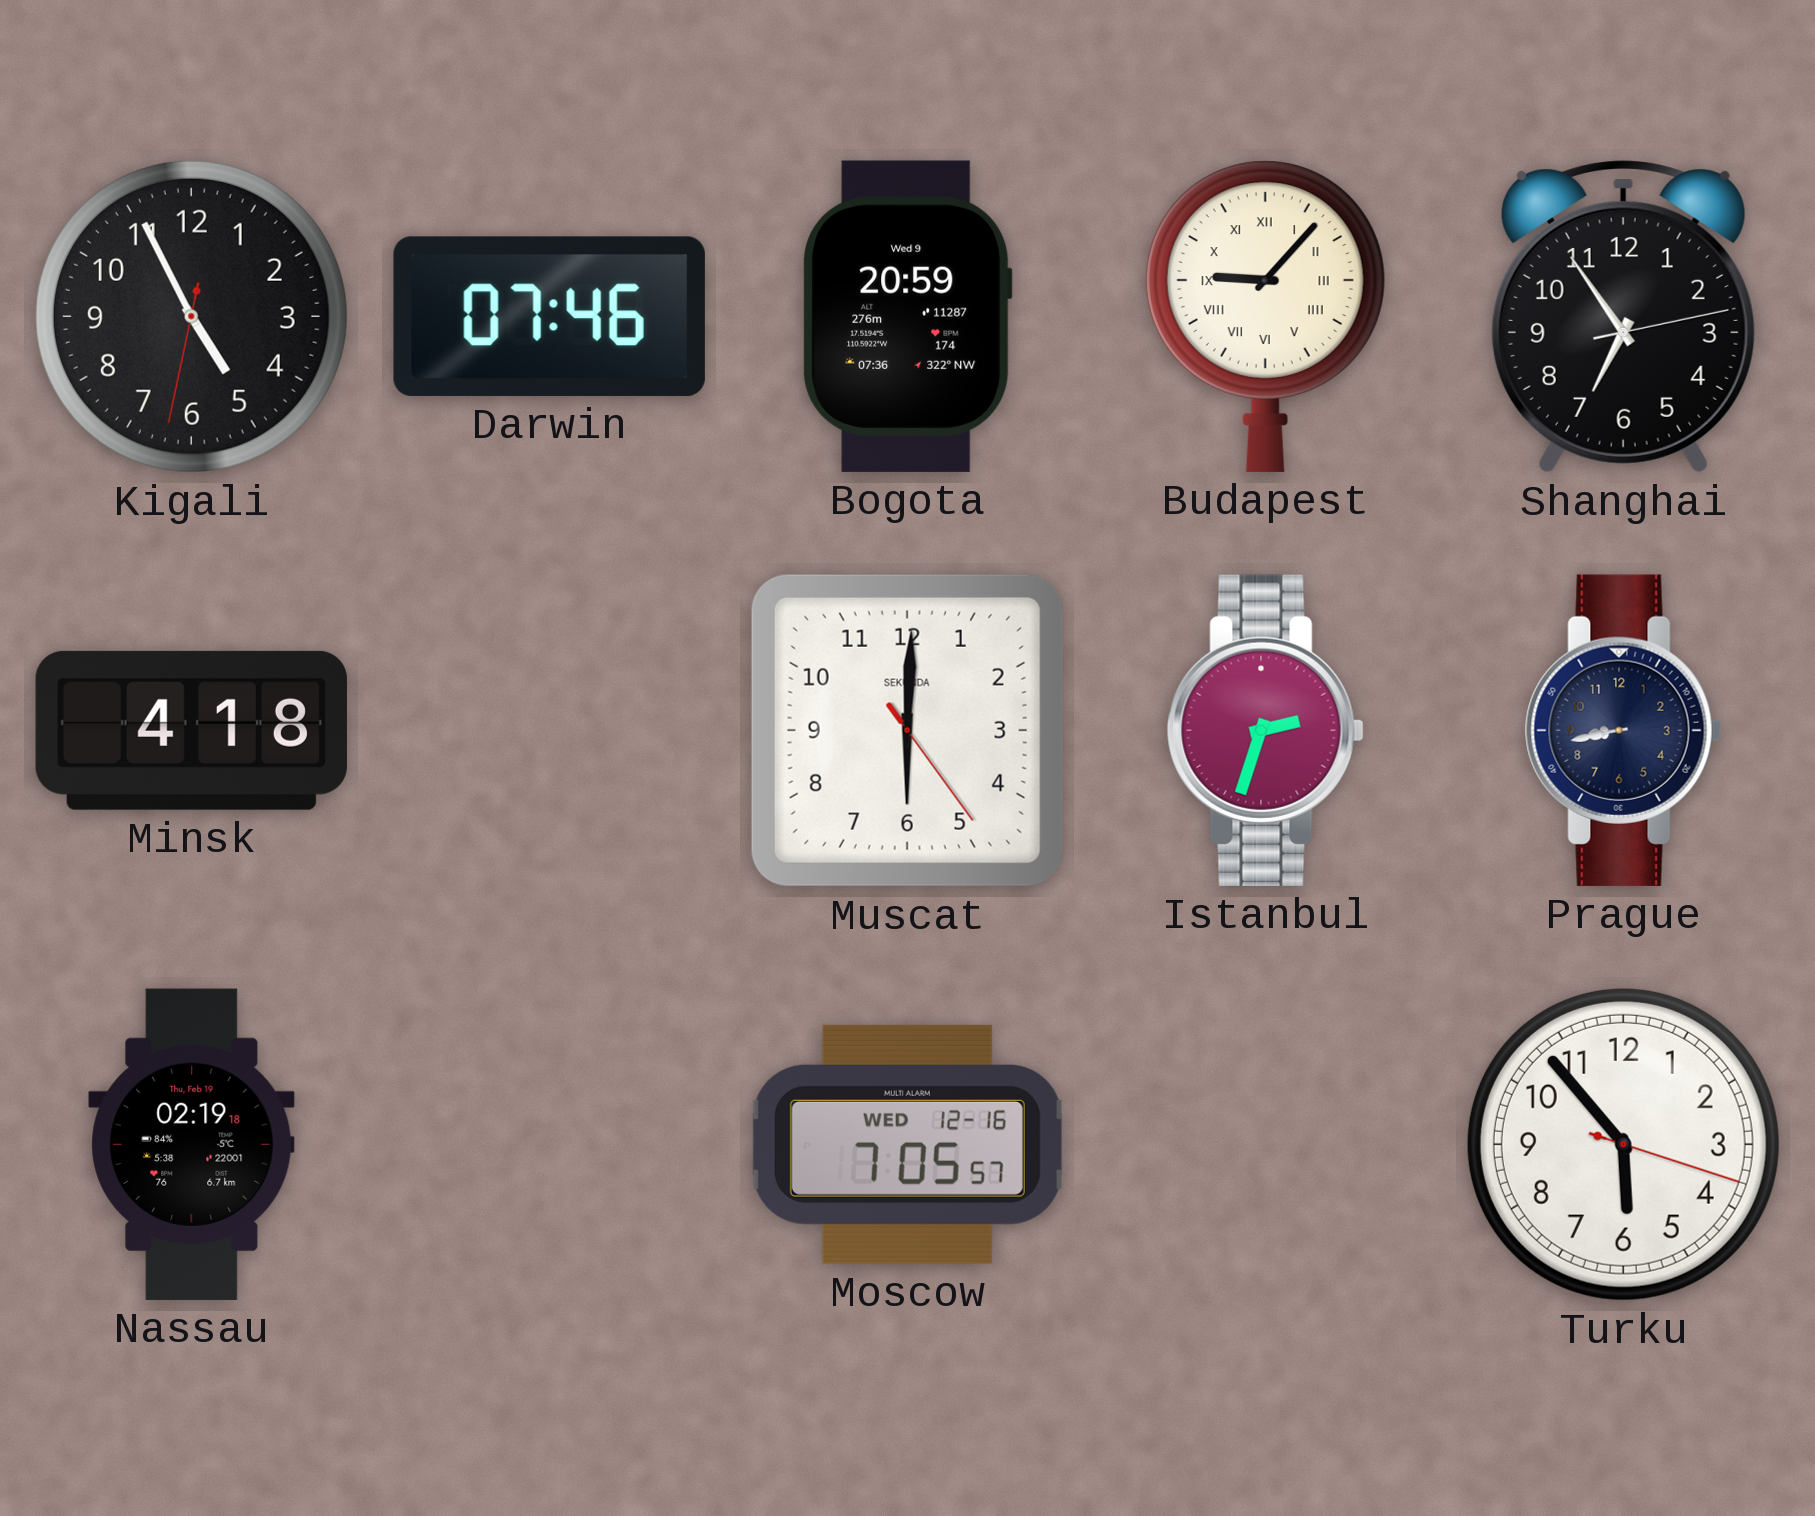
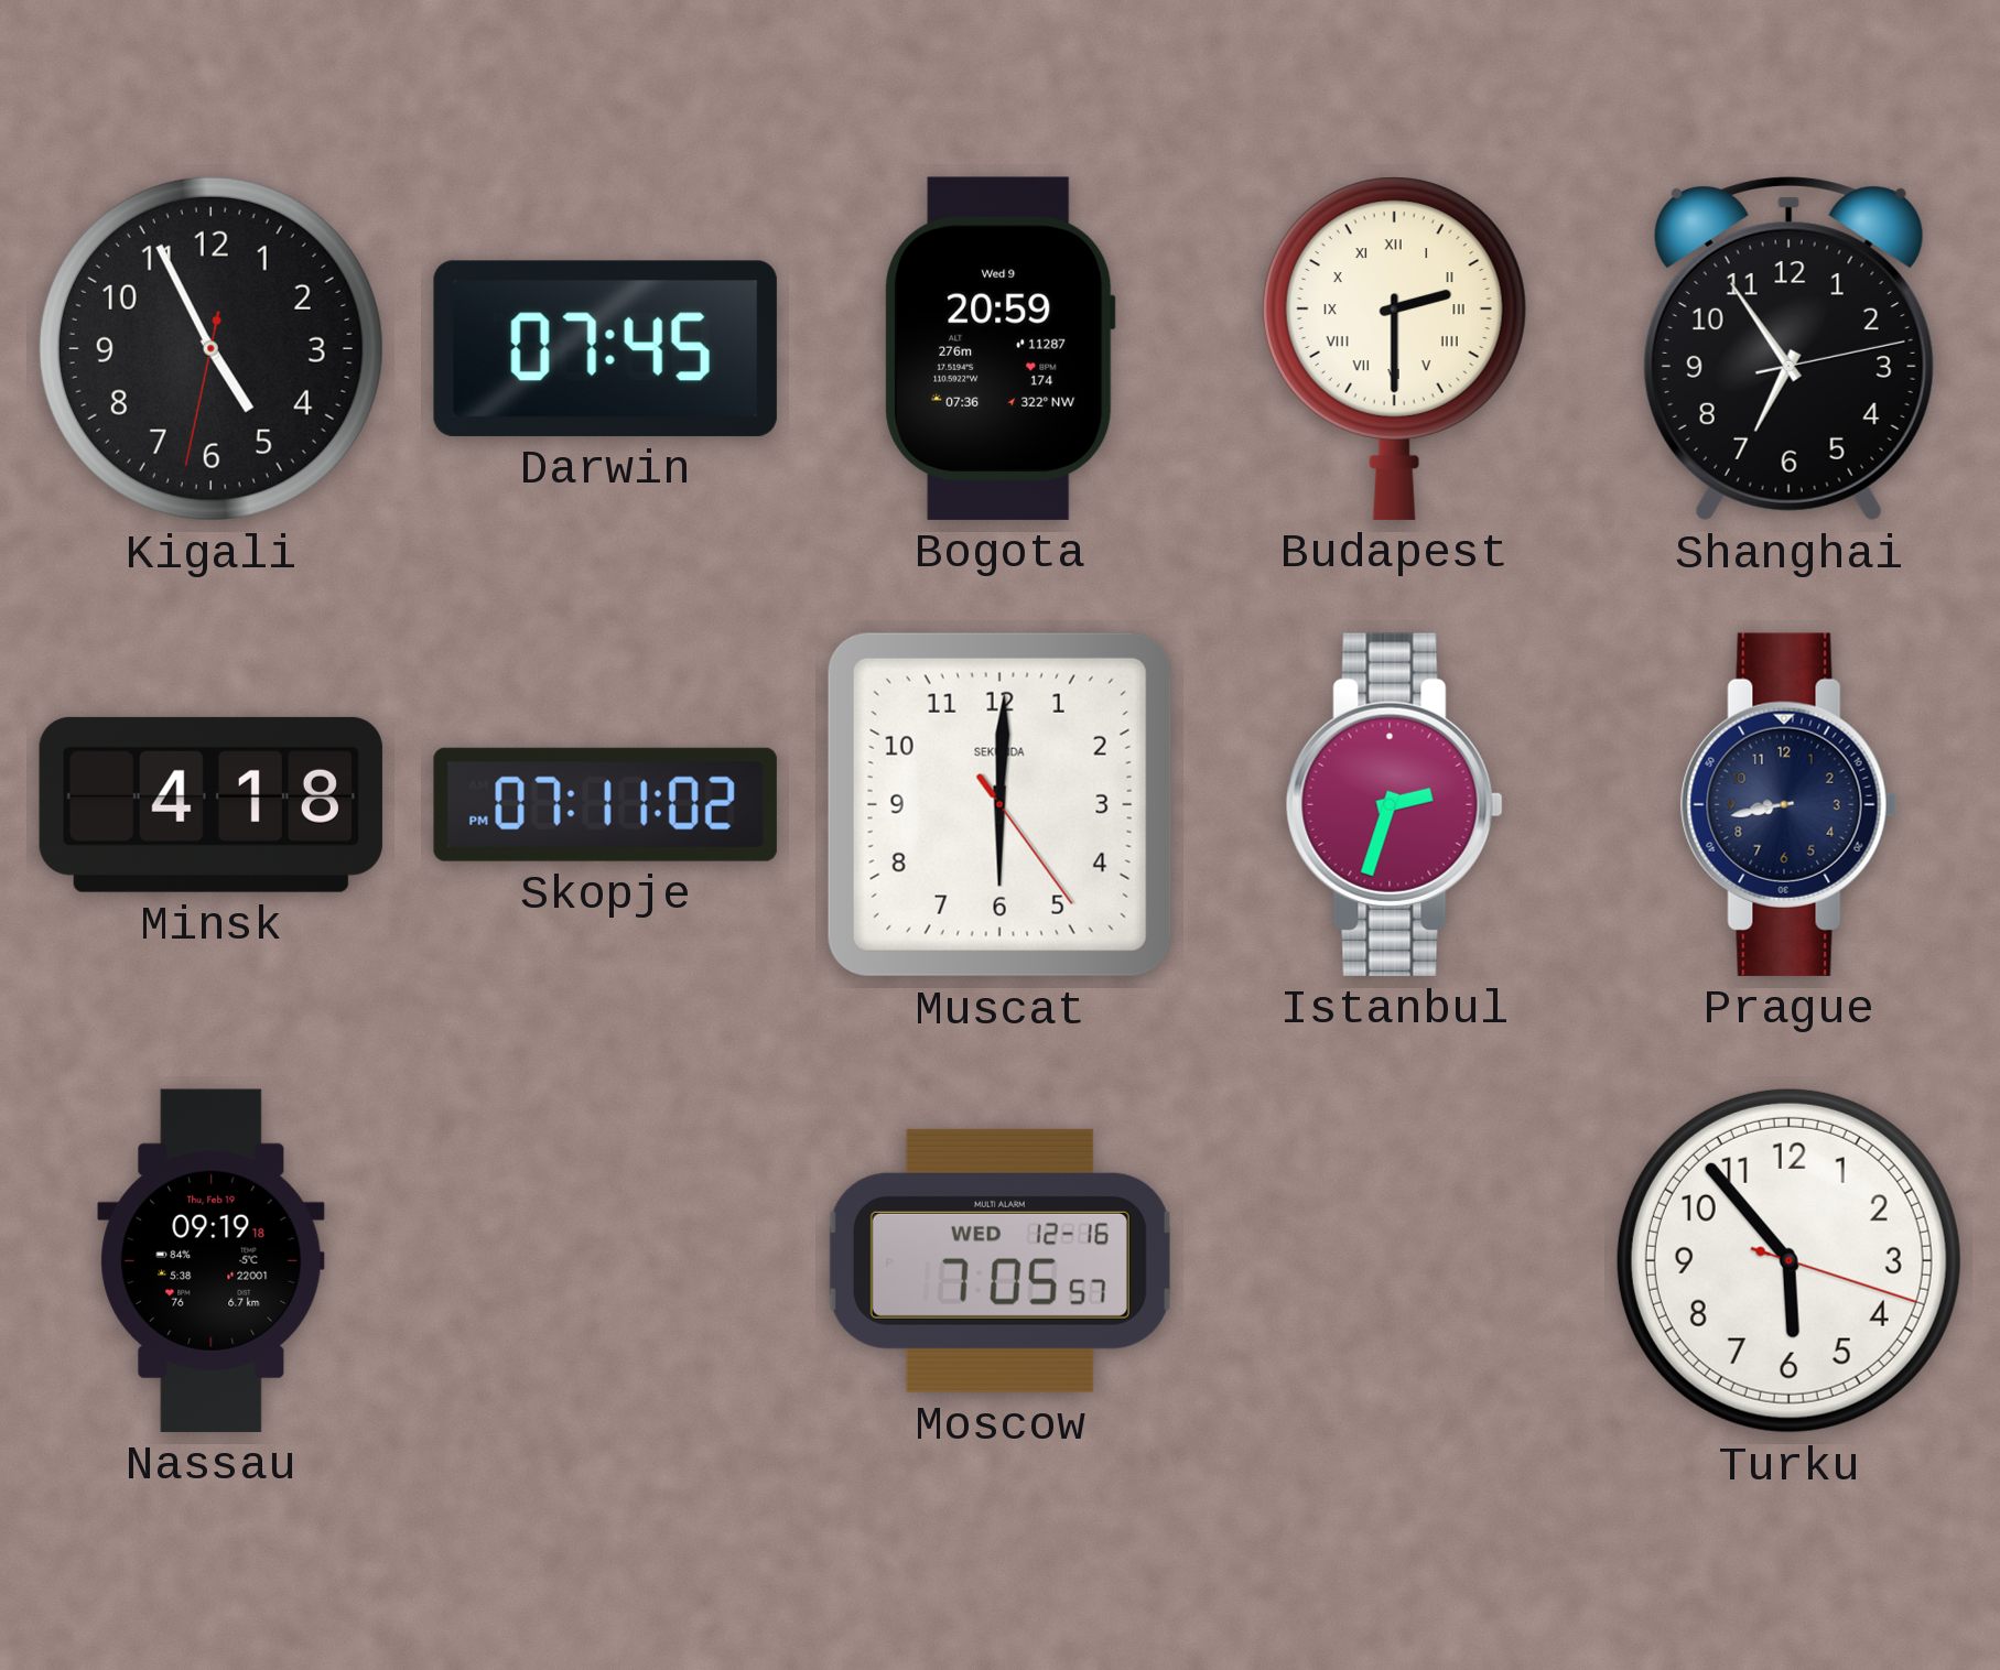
Darwin: 07:46 -> 07:45
Budapest: 9:07 -> 2:30
Skopje: none -> 07:11
Nassau: 02:19 -> 09:19
